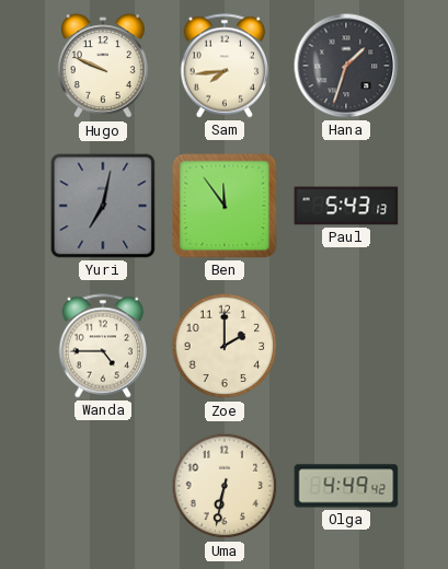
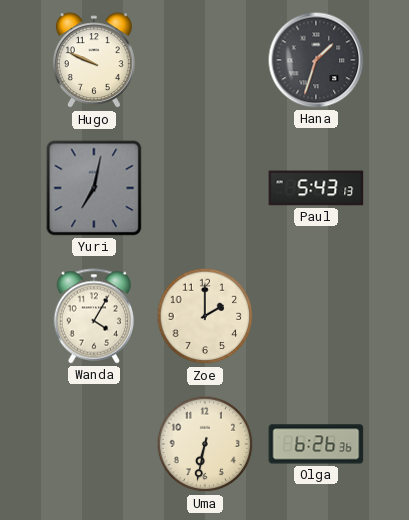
Sam: 7:44 -> none
Ben: 11:54 -> none
Wanda: 4:45 -> 4:05
Olga: 4:49 -> 6:26
